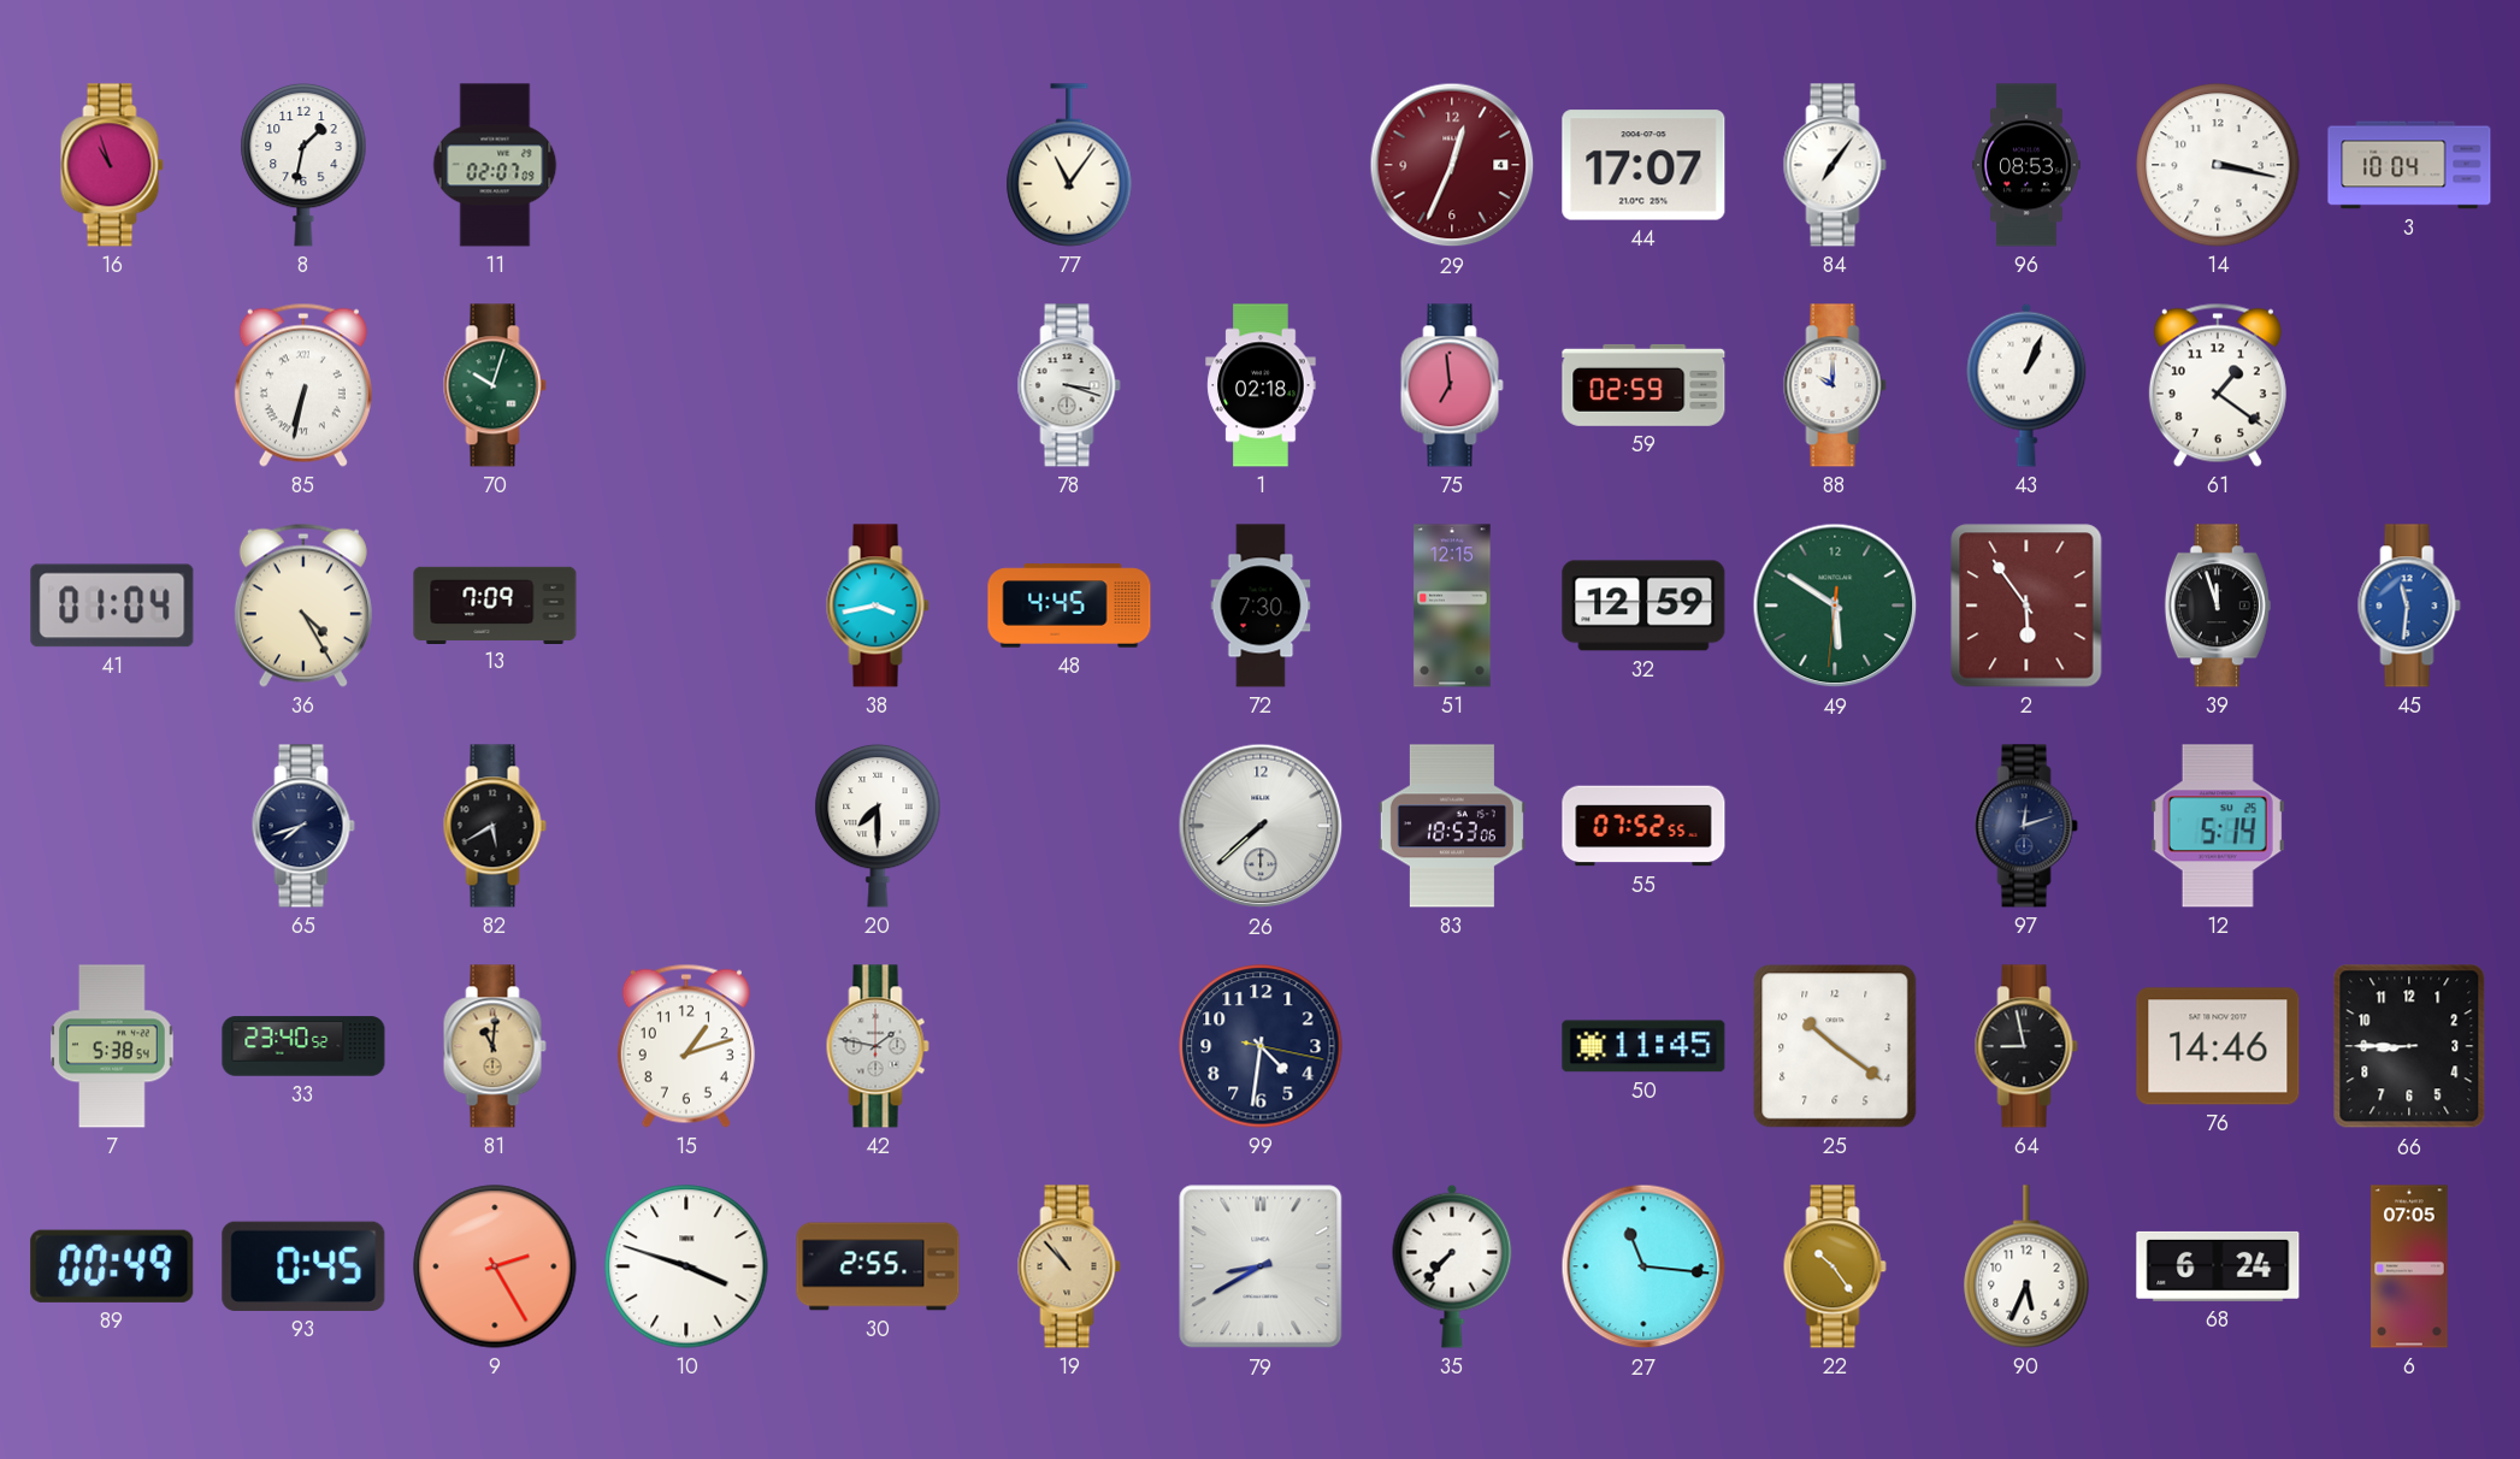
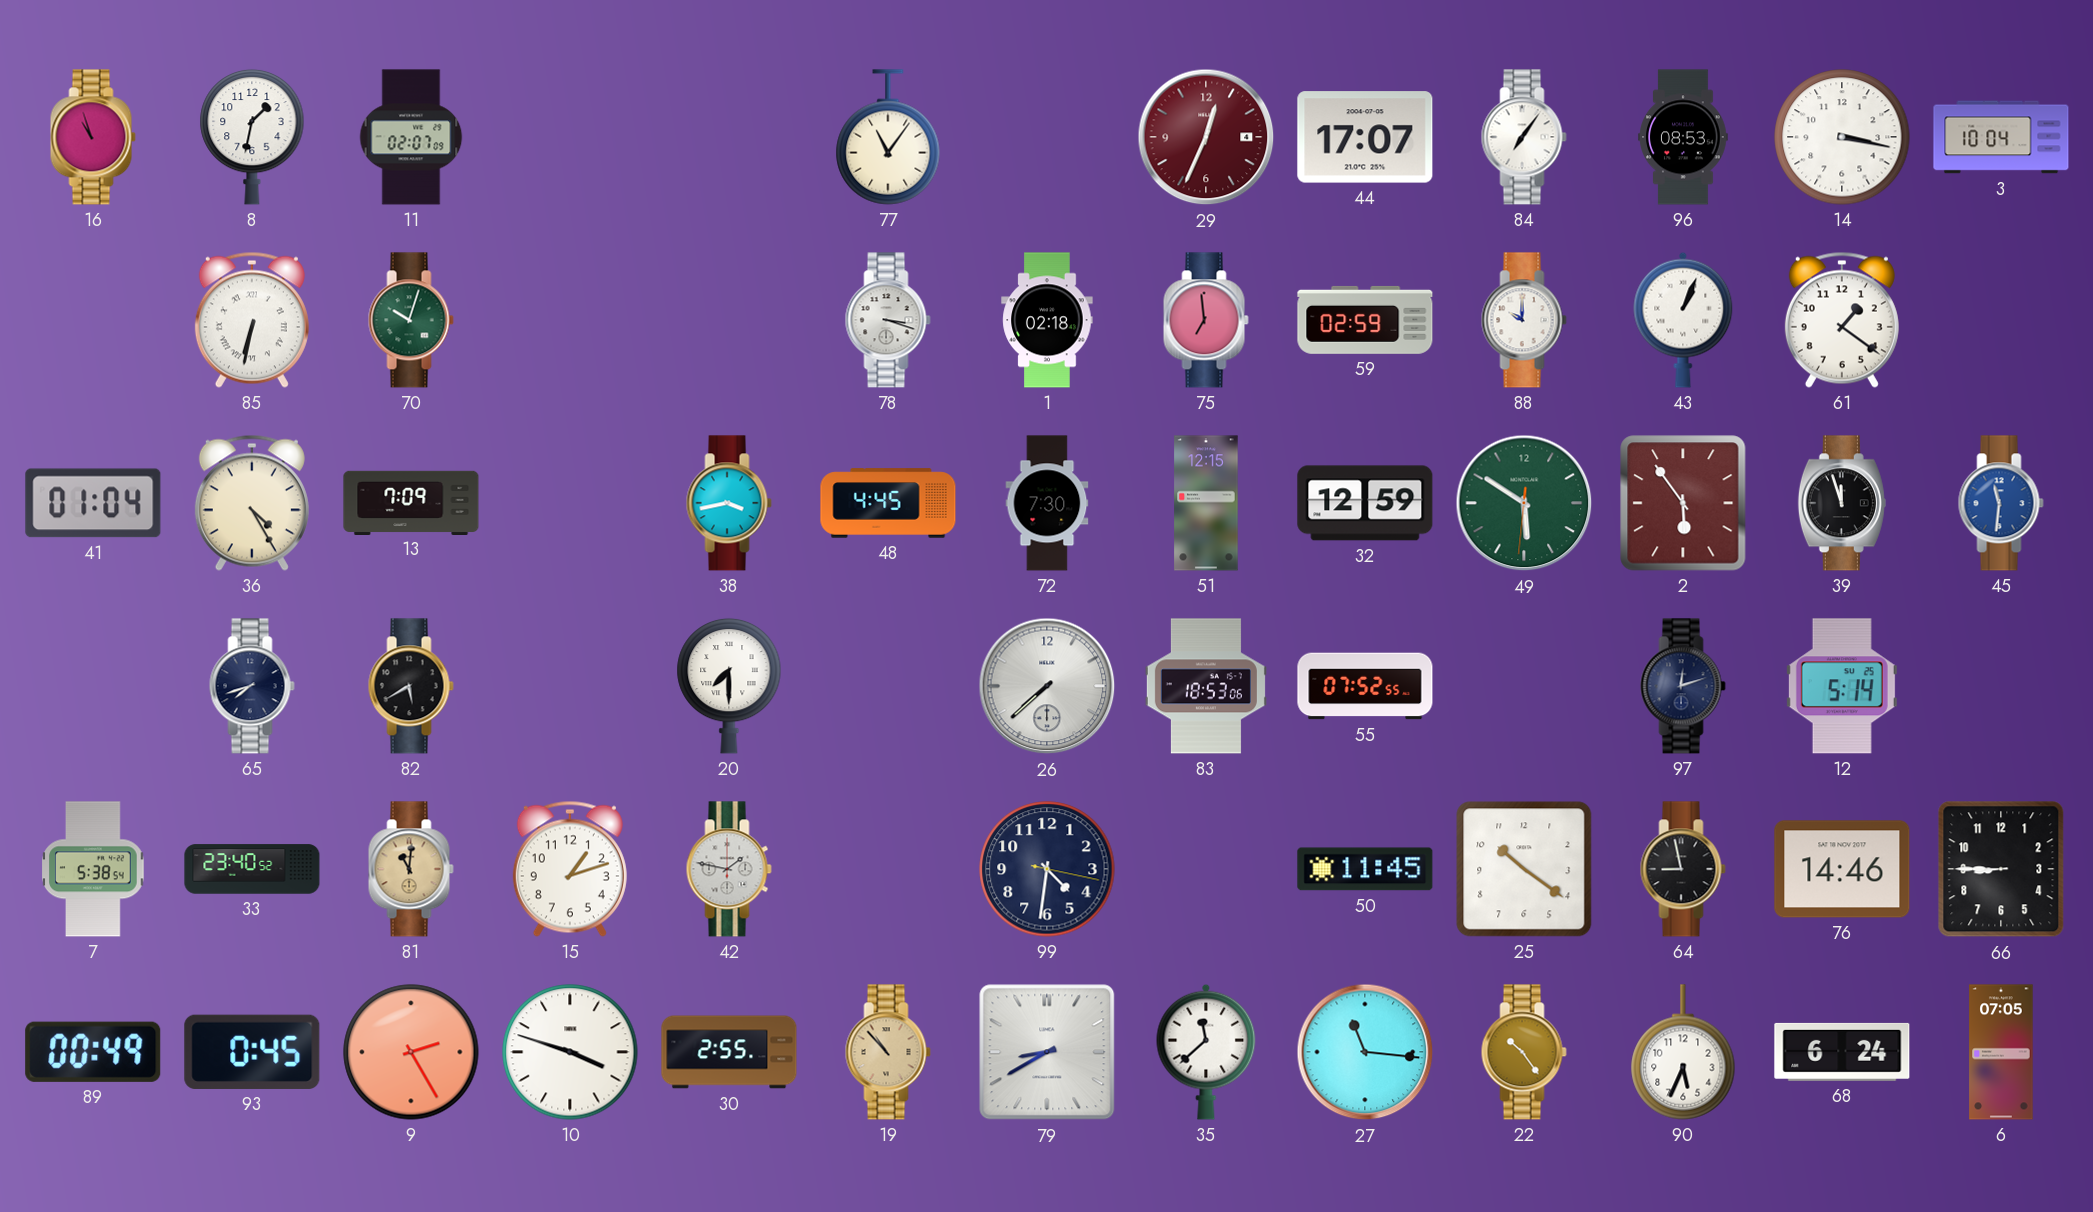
35: 7:37 -> 11:38
